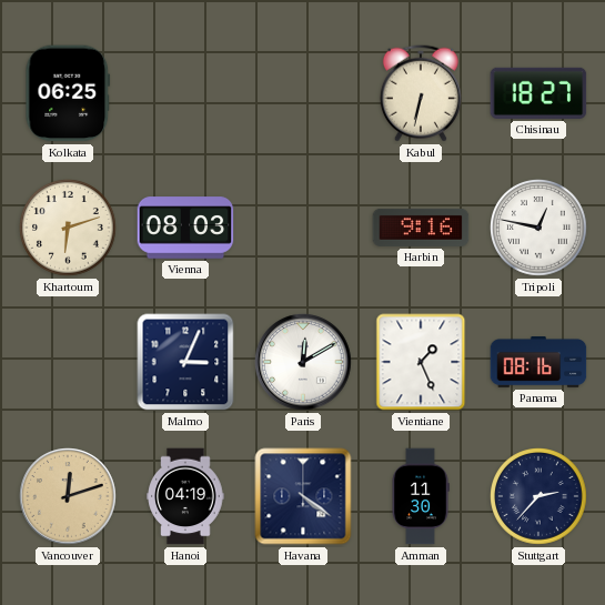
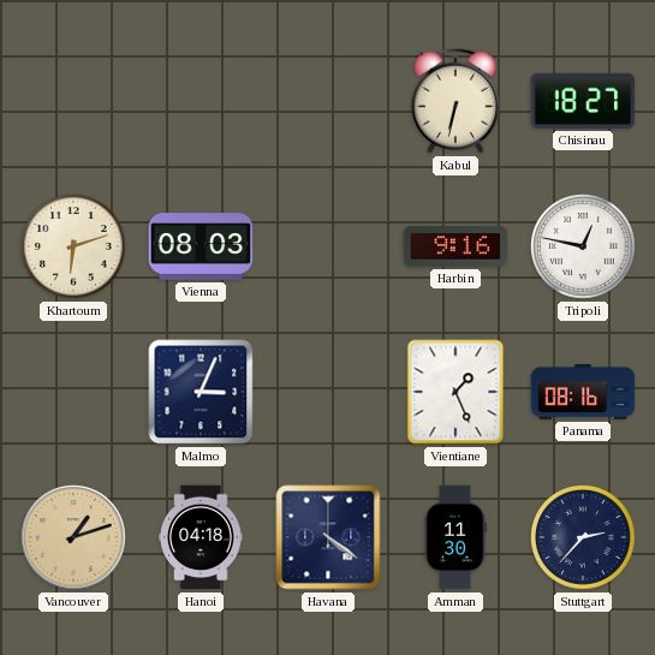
Kolkata: 06:25 -> none
Paris: 12:10 -> none
Vancouver: 12:12 -> 1:12
Hanoi: 04:19 -> 04:18
